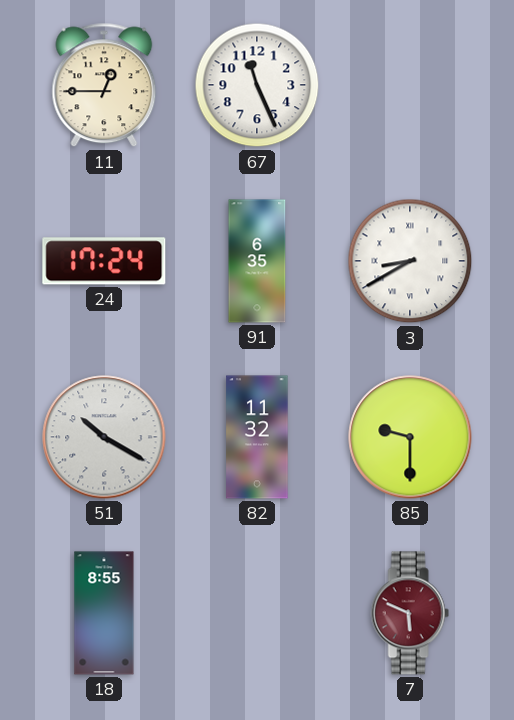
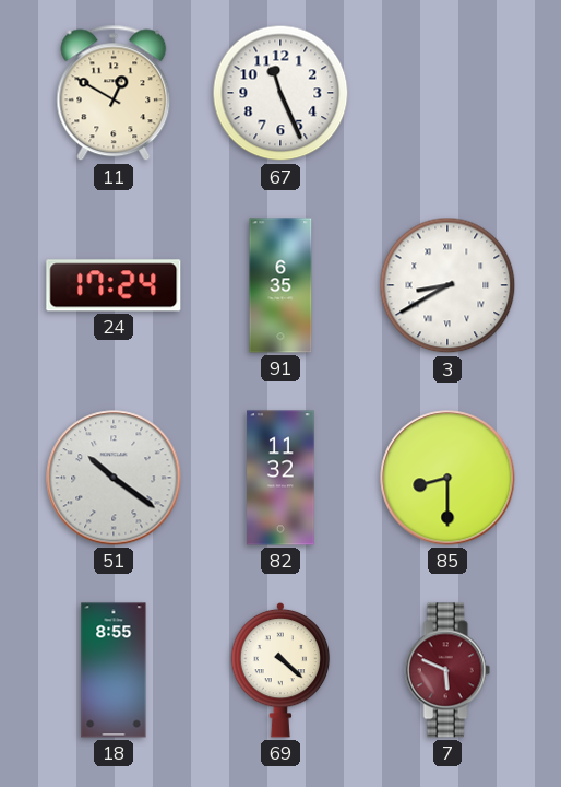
11: 12:45 -> 12:50
51: 10:20 -> 10:21
85: 9:30 -> 8:30
69: none -> 4:22
